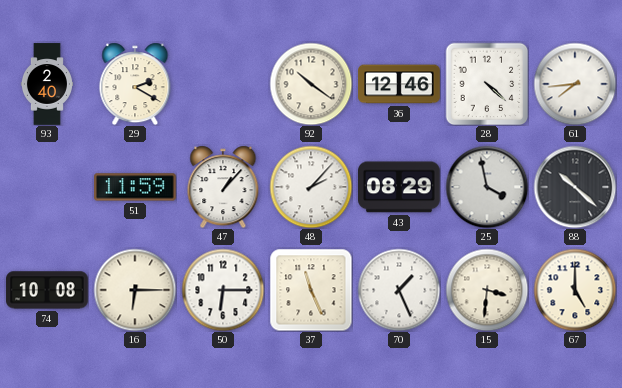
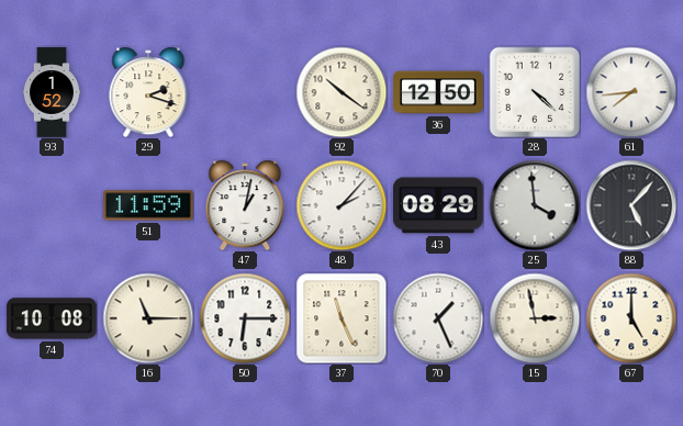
93: 2:40 -> 1:52
29: 2:20 -> 2:18
36: 12:46 -> 12:50
47: 1:07 -> 1:02
25: 3:58 -> 3:59
88: 10:22 -> 5:07
16: 6:15 -> 11:15
15: 3:31 -> 2:58
